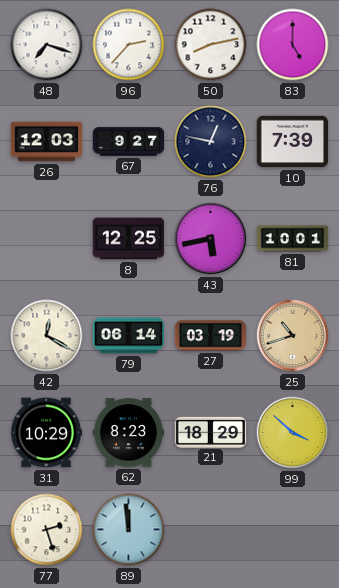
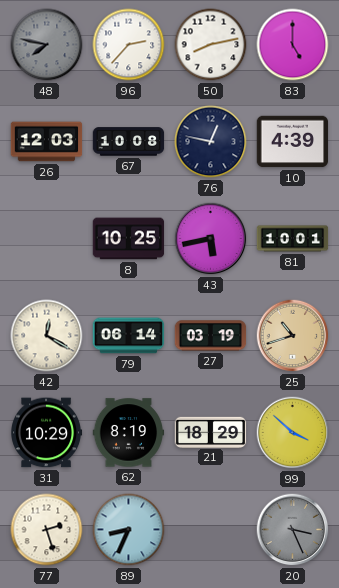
48: 7:18 -> 7:47
48 dial: white -> grey
67: 9:27 -> 10:08
10: 7:39 -> 4:39
8: 12:25 -> 10:25
62: 8:23 -> 8:19
89: 11:59 -> 8:34
20: none -> 3:26
